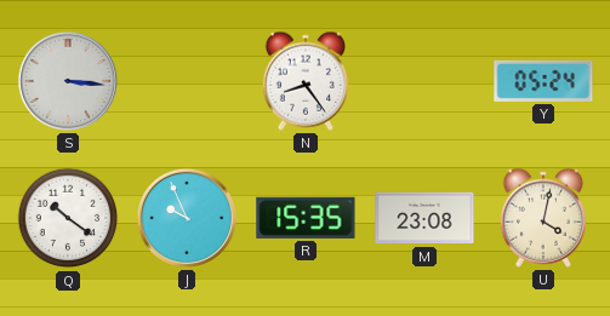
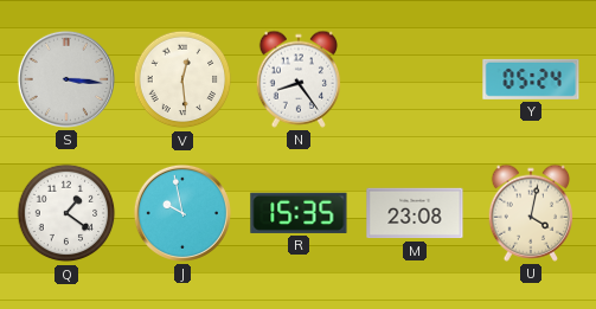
V: none -> 12:29
Q: 10:21 -> 1:21
J: 9:56 -> 9:58
